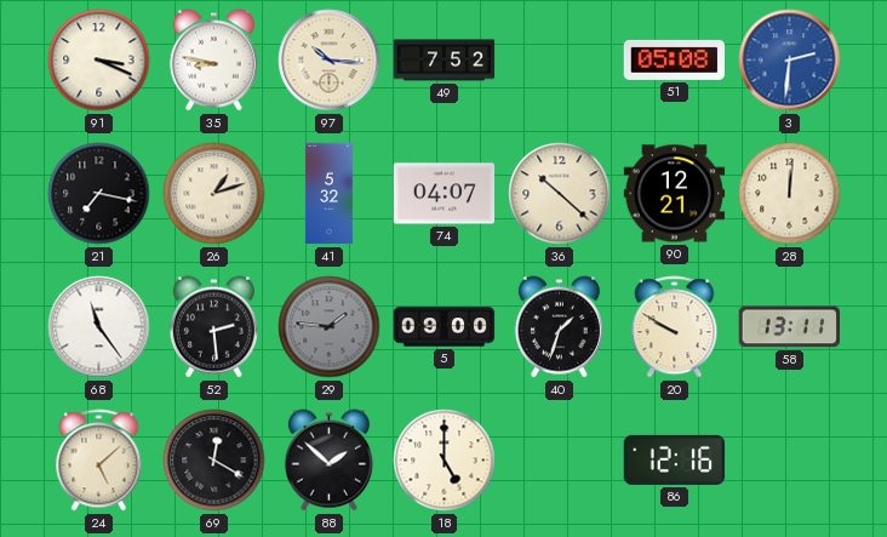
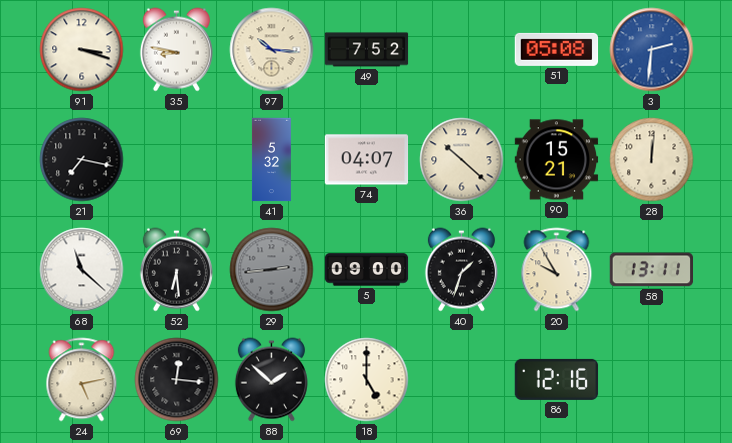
91: 3:19 -> 3:18
26: 1:12 -> none
90: 12:21 -> 15:21
68: 11:24 -> 11:22
52: 2:29 -> 6:29
29: 1:46 -> 2:44
20: 9:50 -> 9:55
24: 5:08 -> 5:13
69: 12:20 -> 12:16
